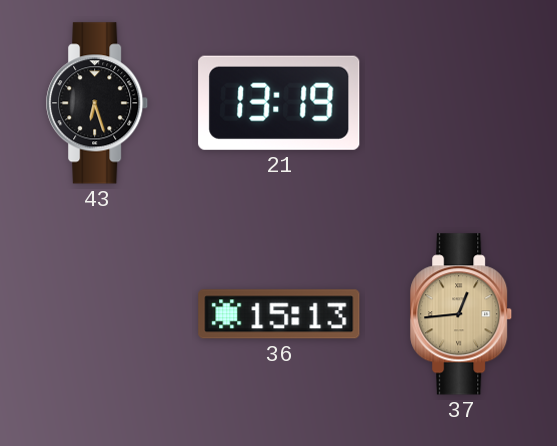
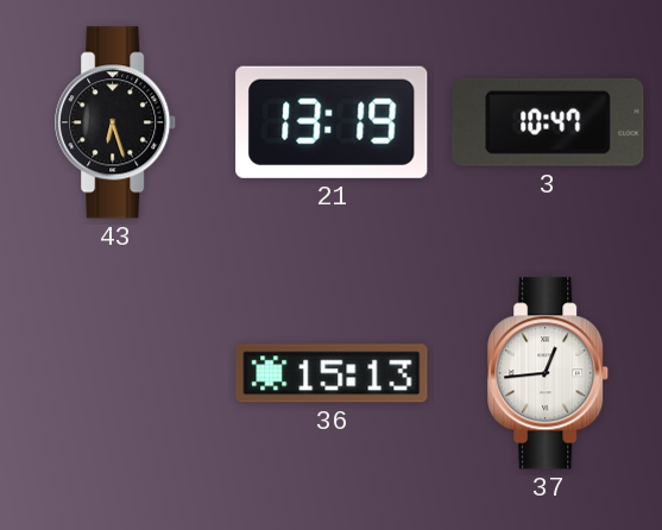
3: none -> 10:47
37 dial: champagne -> white
